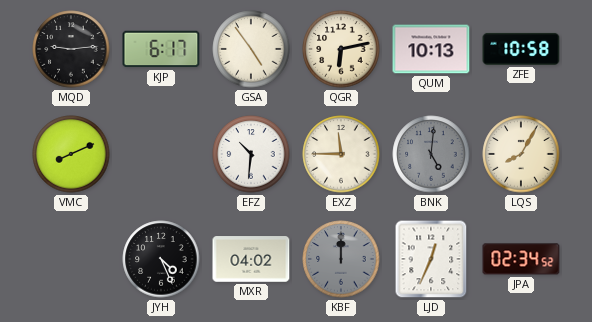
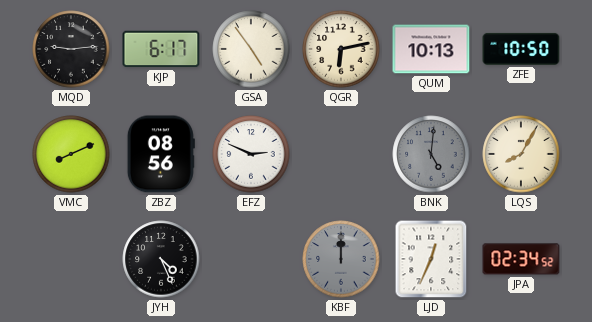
ZFE: 10:58 -> 10:50
ZBZ: none -> 08:56
EFZ: 10:31 -> 2:49
EXZ: 11:45 -> none
MXR: 04:02 -> none
